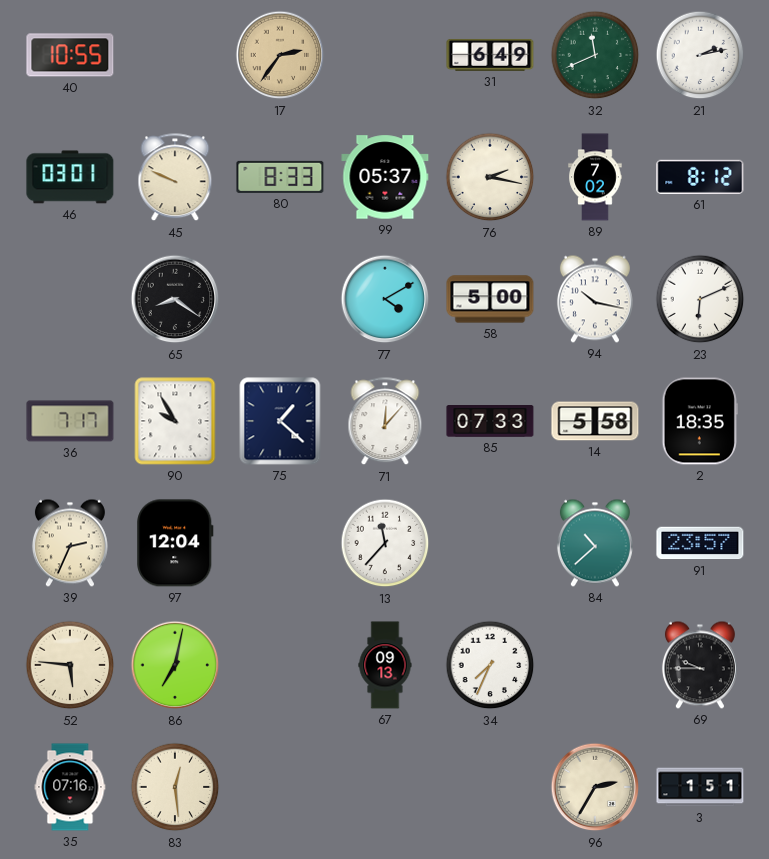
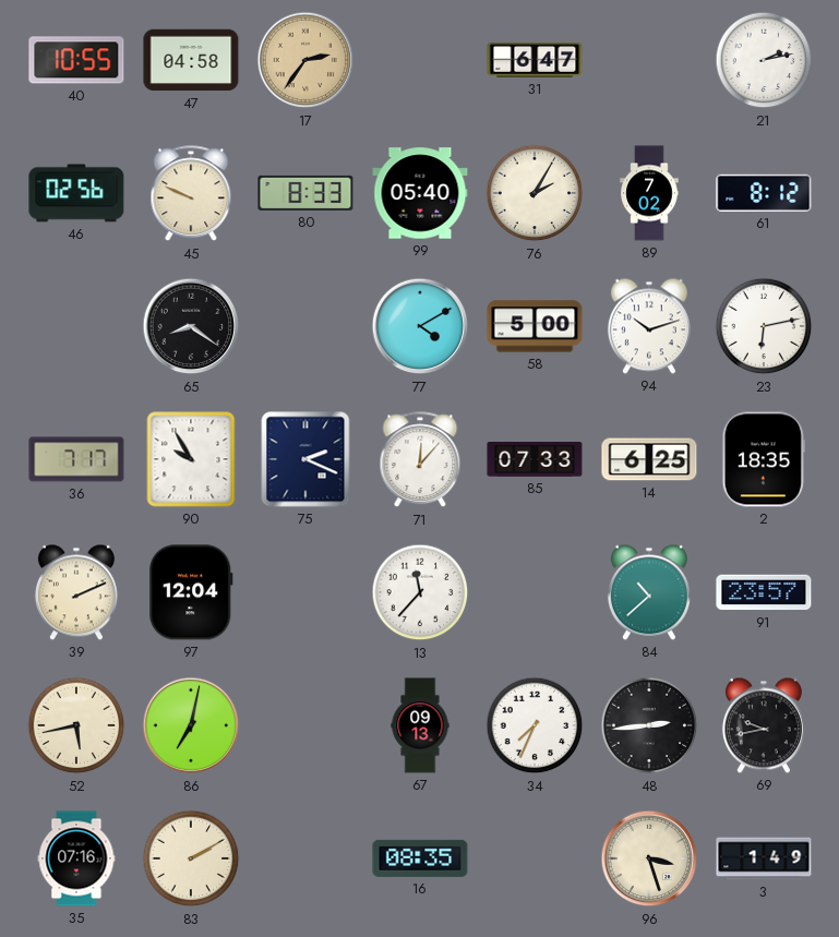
47: none -> 04:58
31: 6:49 -> 6:47
32: 11:41 -> none
46: 03:01 -> 02:56
99: 05:37 -> 05:40
76: 2:17 -> 2:05
94: 10:17 -> 10:12
23: 6:11 -> 6:13
75: 1:22 -> 2:19
14: 5:58 -> 6:25
39: 2:34 -> 2:11
52: 5:46 -> 5:43
48: none -> 2:44
69: 9:45 -> 9:43
83: 12:29 -> 2:10
16: none -> 08:35
96: 2:35 -> 3:27
3: 1:51 -> 1:49
